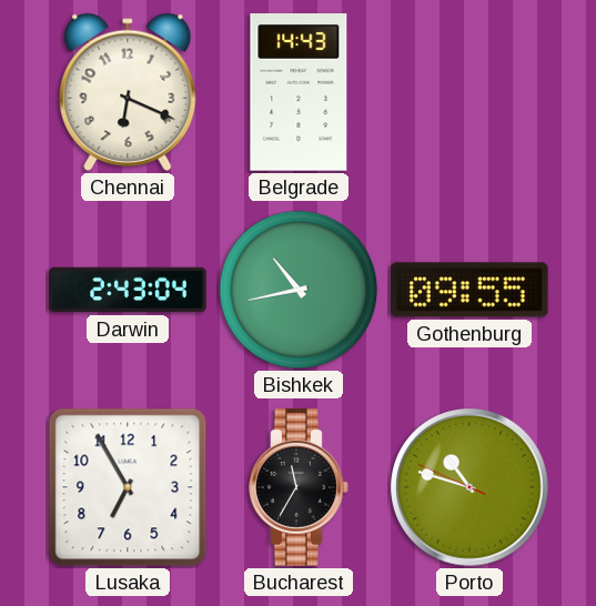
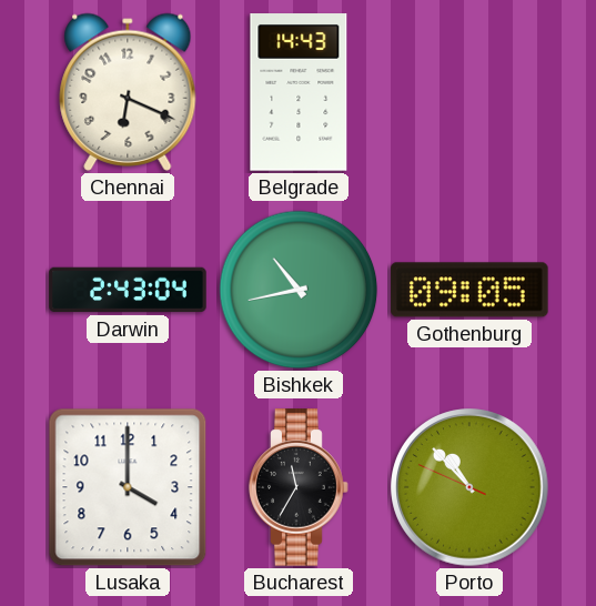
Gothenburg: 09:55 -> 09:05
Lusaka: 6:55 -> 4:00
Porto: 10:47 -> 10:52
